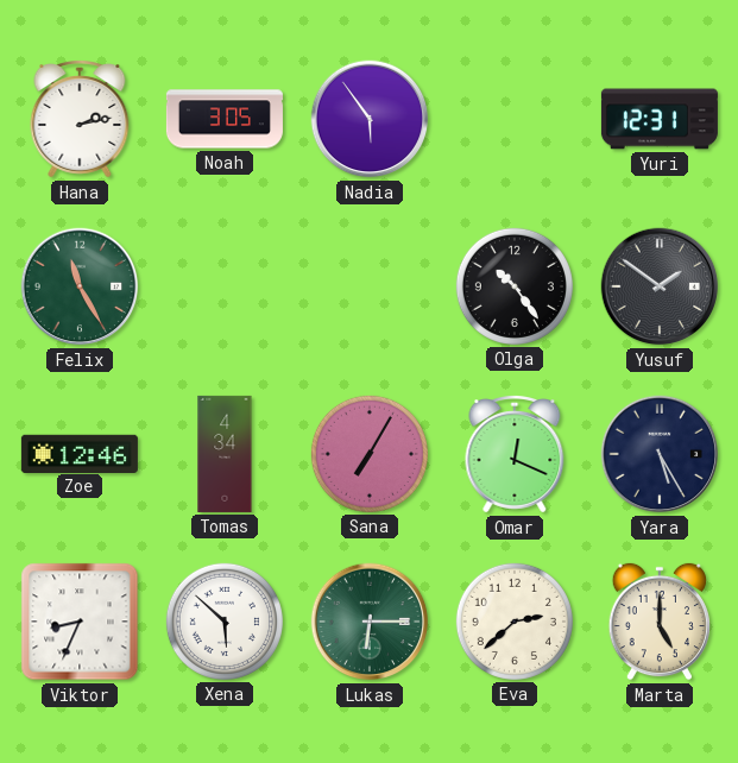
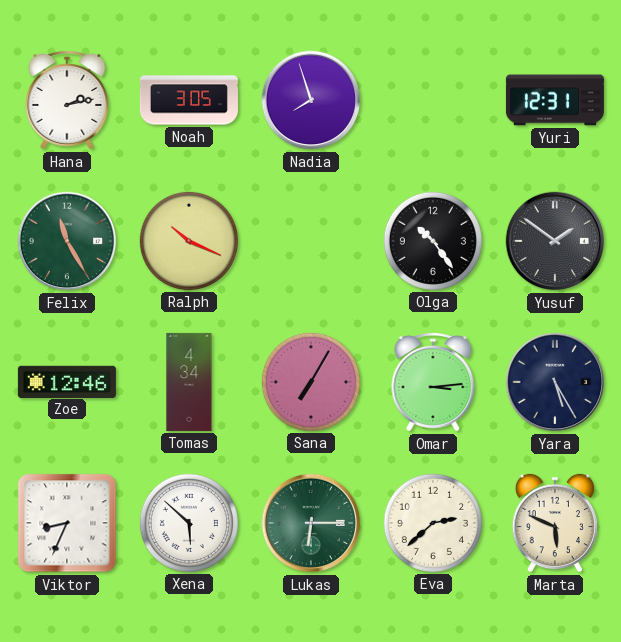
Nadia: 5:54 -> 7:57
Ralph: none -> 10:19
Omar: 12:19 -> 3:14
Marta: 5:00 -> 5:49
